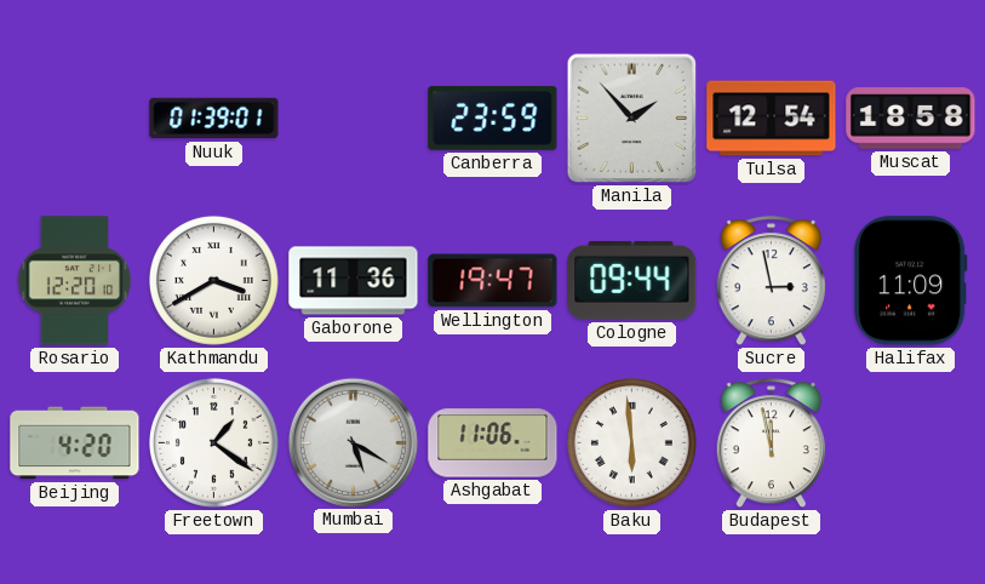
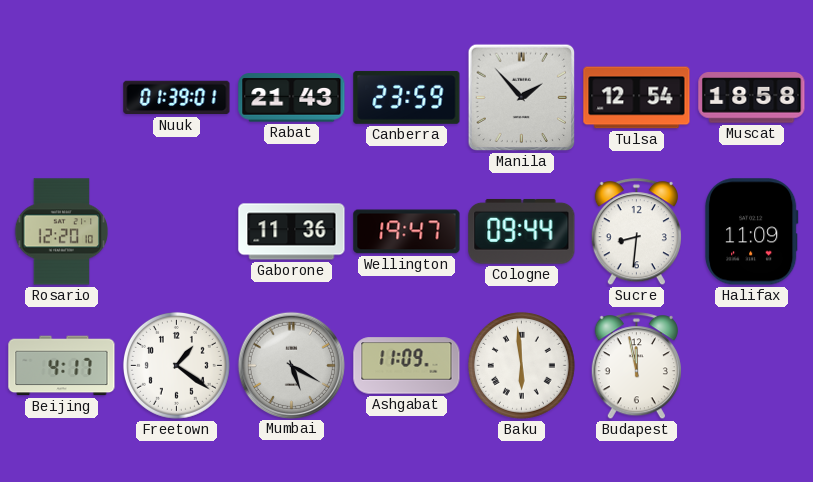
Rabat: none -> 21:43
Kathmandu: 3:40 -> none
Sucre: 2:58 -> 8:31
Beijing: 4:20 -> 4:17
Ashgabat: 11:06 -> 11:09
